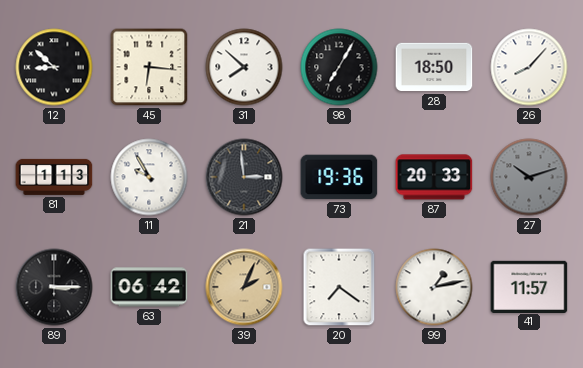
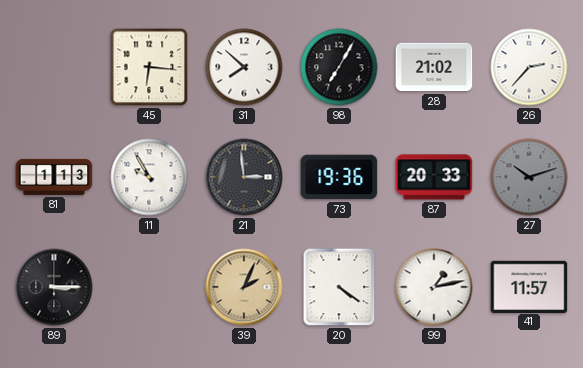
12: 8:52 -> none
28: 18:50 -> 21:02
26: 8:07 -> 2:37
63: 06:42 -> none
20: 7:21 -> 4:21
